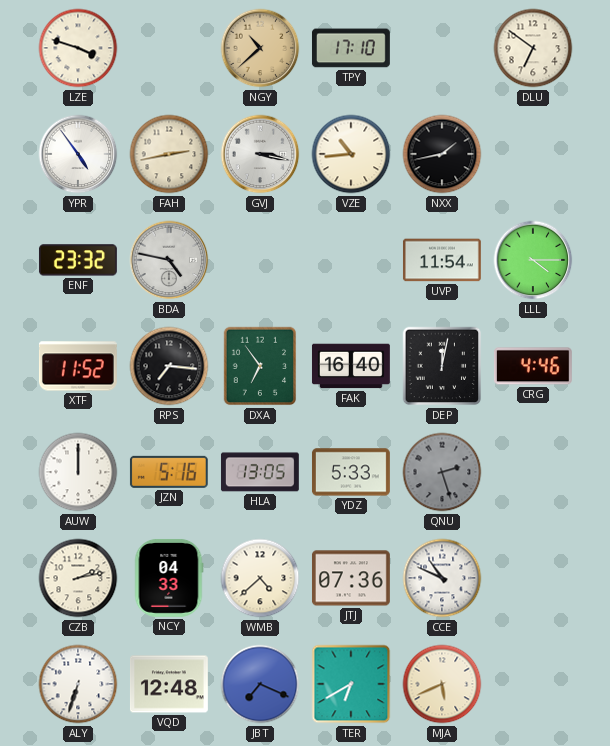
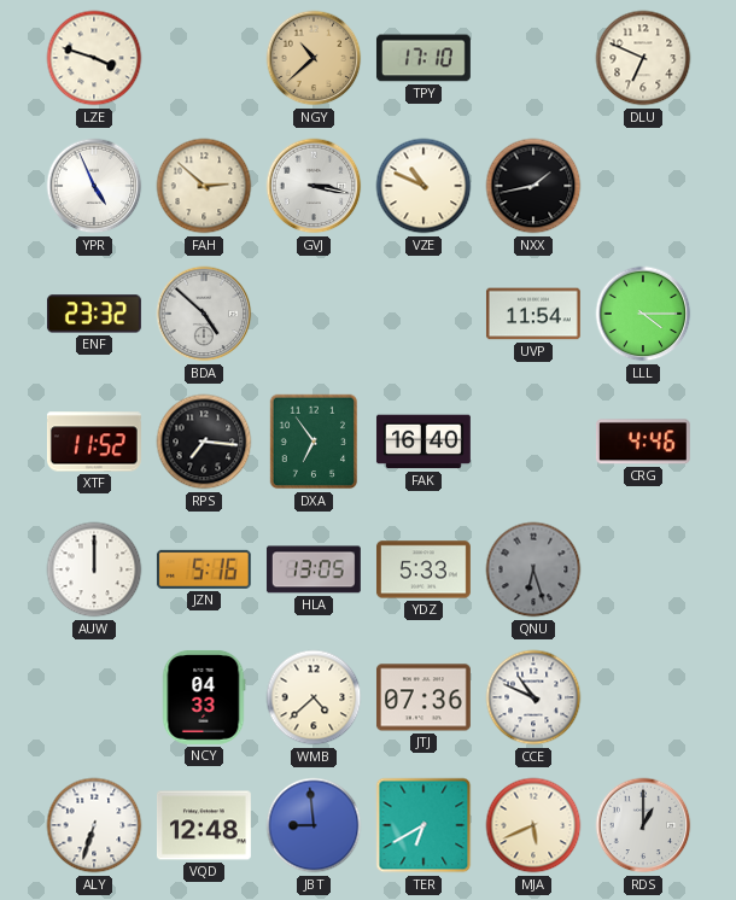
DLU: 6:51 -> 6:49
YPR: 4:54 -> 4:56
FAH: 2:43 -> 2:52
VZE: 10:44 -> 10:49
BDA: 4:47 -> 4:52
DEP: 12:02 -> none
QNU: 2:27 -> 6:27
CZB: 2:13 -> none
JBT: 7:19 -> 8:59
RDS: none -> 1:00
